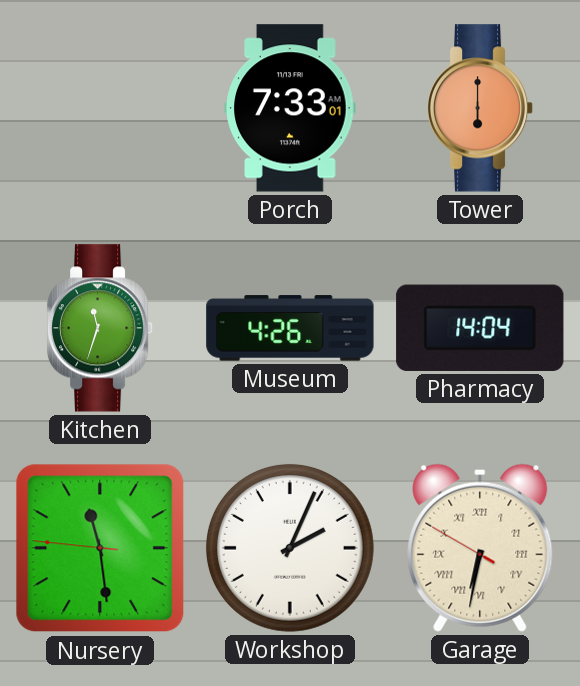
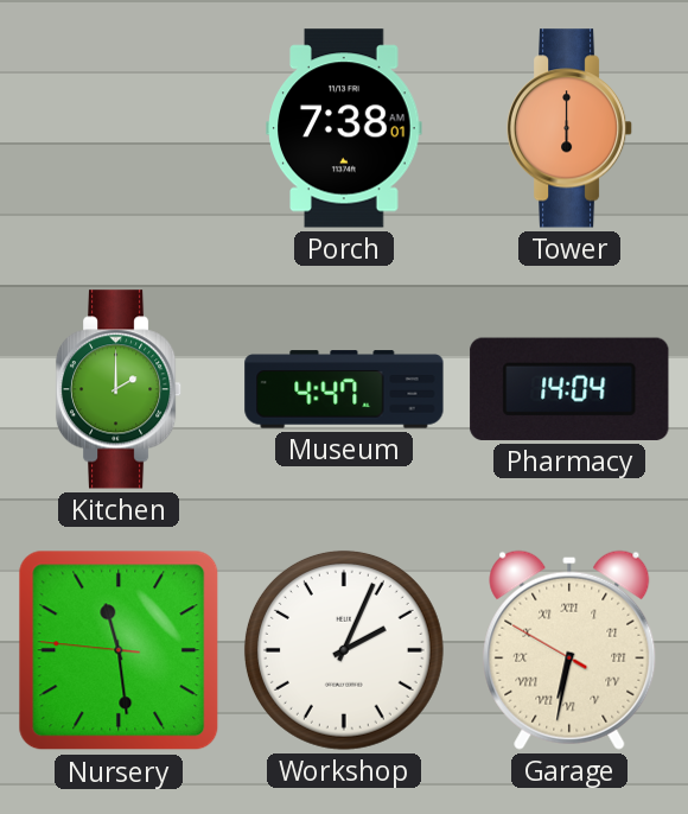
Porch: 7:33 -> 7:38
Kitchen: 11:33 -> 2:00
Museum: 4:26 -> 4:47
